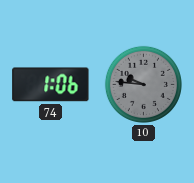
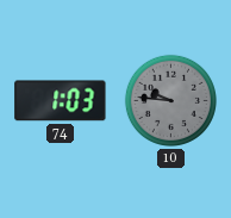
74: 1:06 -> 1:03
